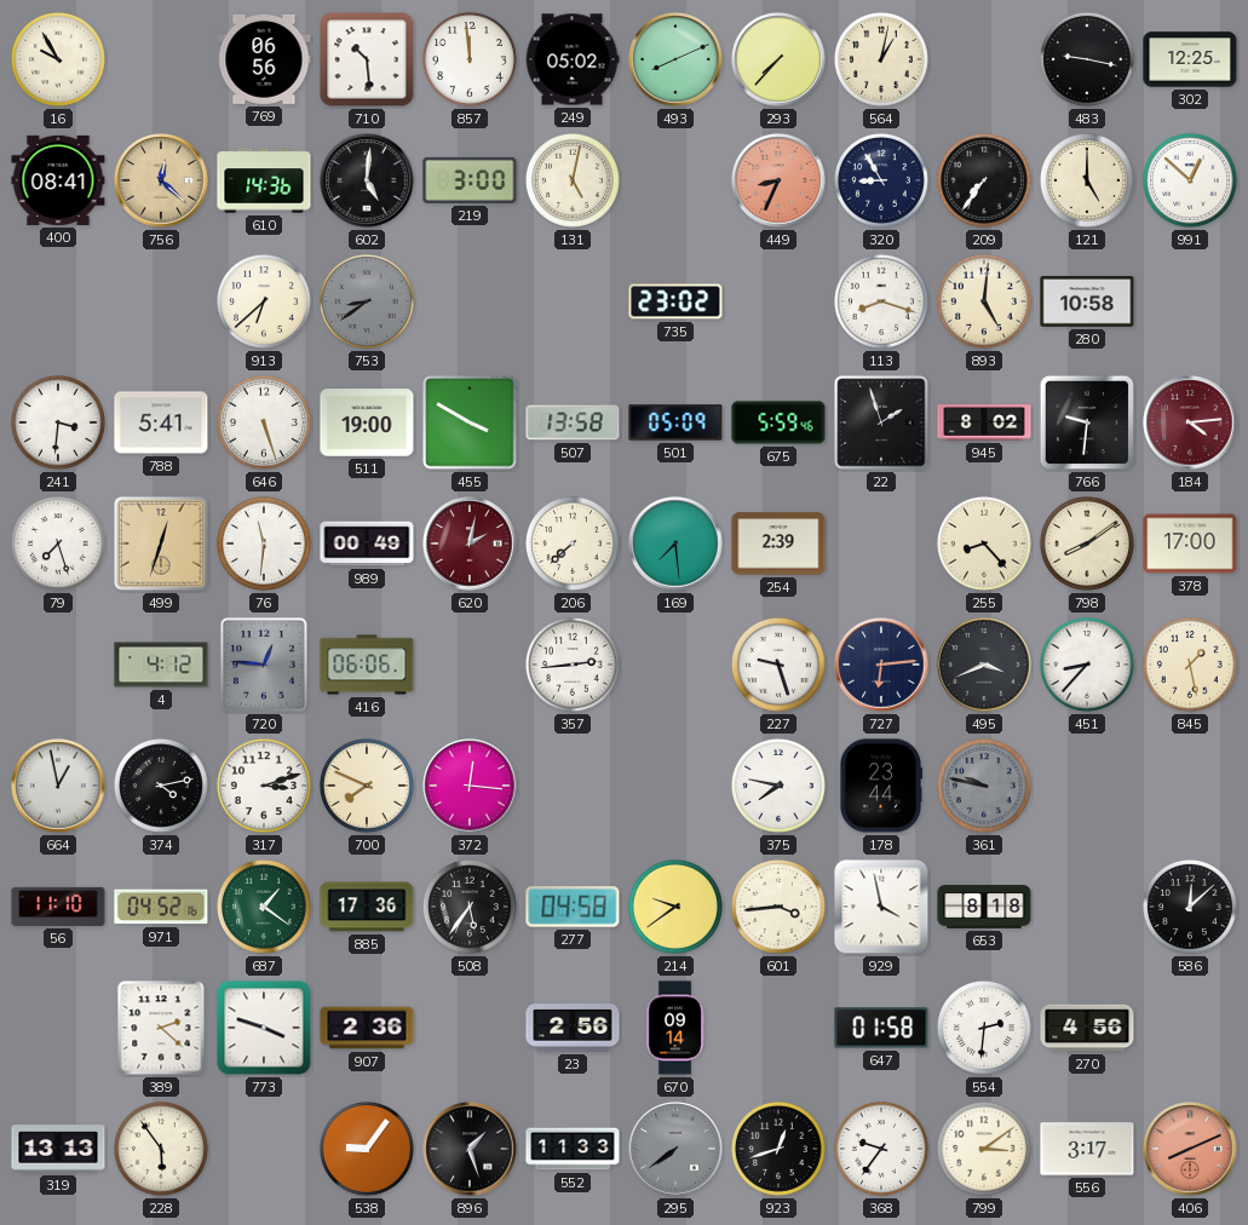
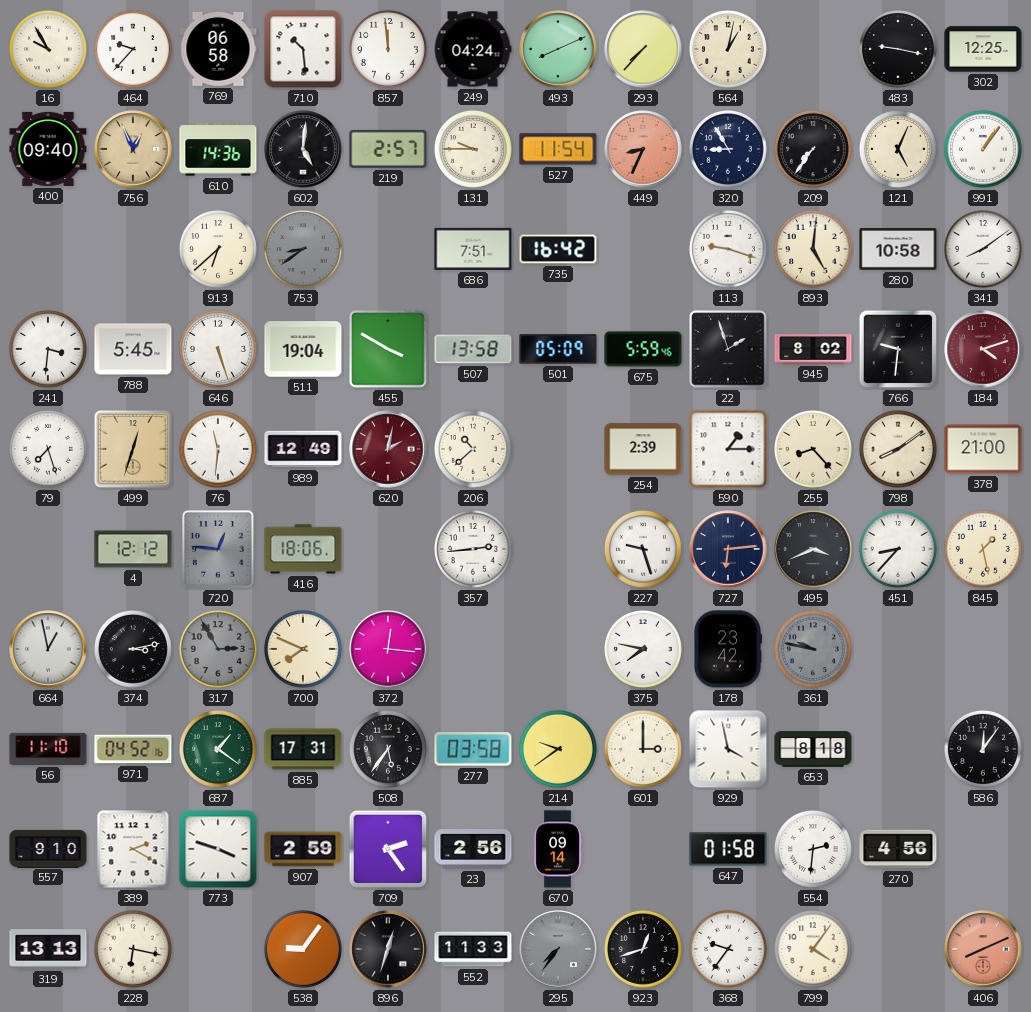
464: none -> 9:37
769: 06:56 -> 06:58
249: 05:02 -> 04:24
400: 08:41 -> 09:40
756: 12:22 -> 12:56
219: 3:00 -> 2:57
131: 5:02 -> 9:45
527: none -> 11:54
121: 5:00 -> 5:04
991: 12:52 -> 1:06
686: none -> 7:51
735: 23:02 -> 16:42
113: 8:18 -> 9:18
341: none -> 8:09
788: 5:41 -> 5:45
511: 19:00 -> 19:04
184: 4:14 -> 4:12
989: 00:49 -> 12:49
206: 7:38 -> 10:38
169: 7:29 -> none
590: none -> 1:15
378: 17:00 -> 21:00
4: 4:12 -> 12:12
416: 06:06 -> 18:06
374: 4:13 -> 3:13
317: 3:12 -> 2:55
317 dial: white -> grey
178: 23:44 -> 23:42
885: 17:36 -> 17:31
277: 04:58 -> 03:58
601: 3:44 -> 3:00
586: 12:08 -> 12:06
557: none -> 9:10
389: 2:22 -> 2:20
907: 2:36 -> 2:59
709: none -> 2:24
228: 5:54 -> 6:17
896: 1:27 -> 12:33
295: 7:39 -> 7:36
799: 3:09 -> 4:06
556: 3:17 -> none
